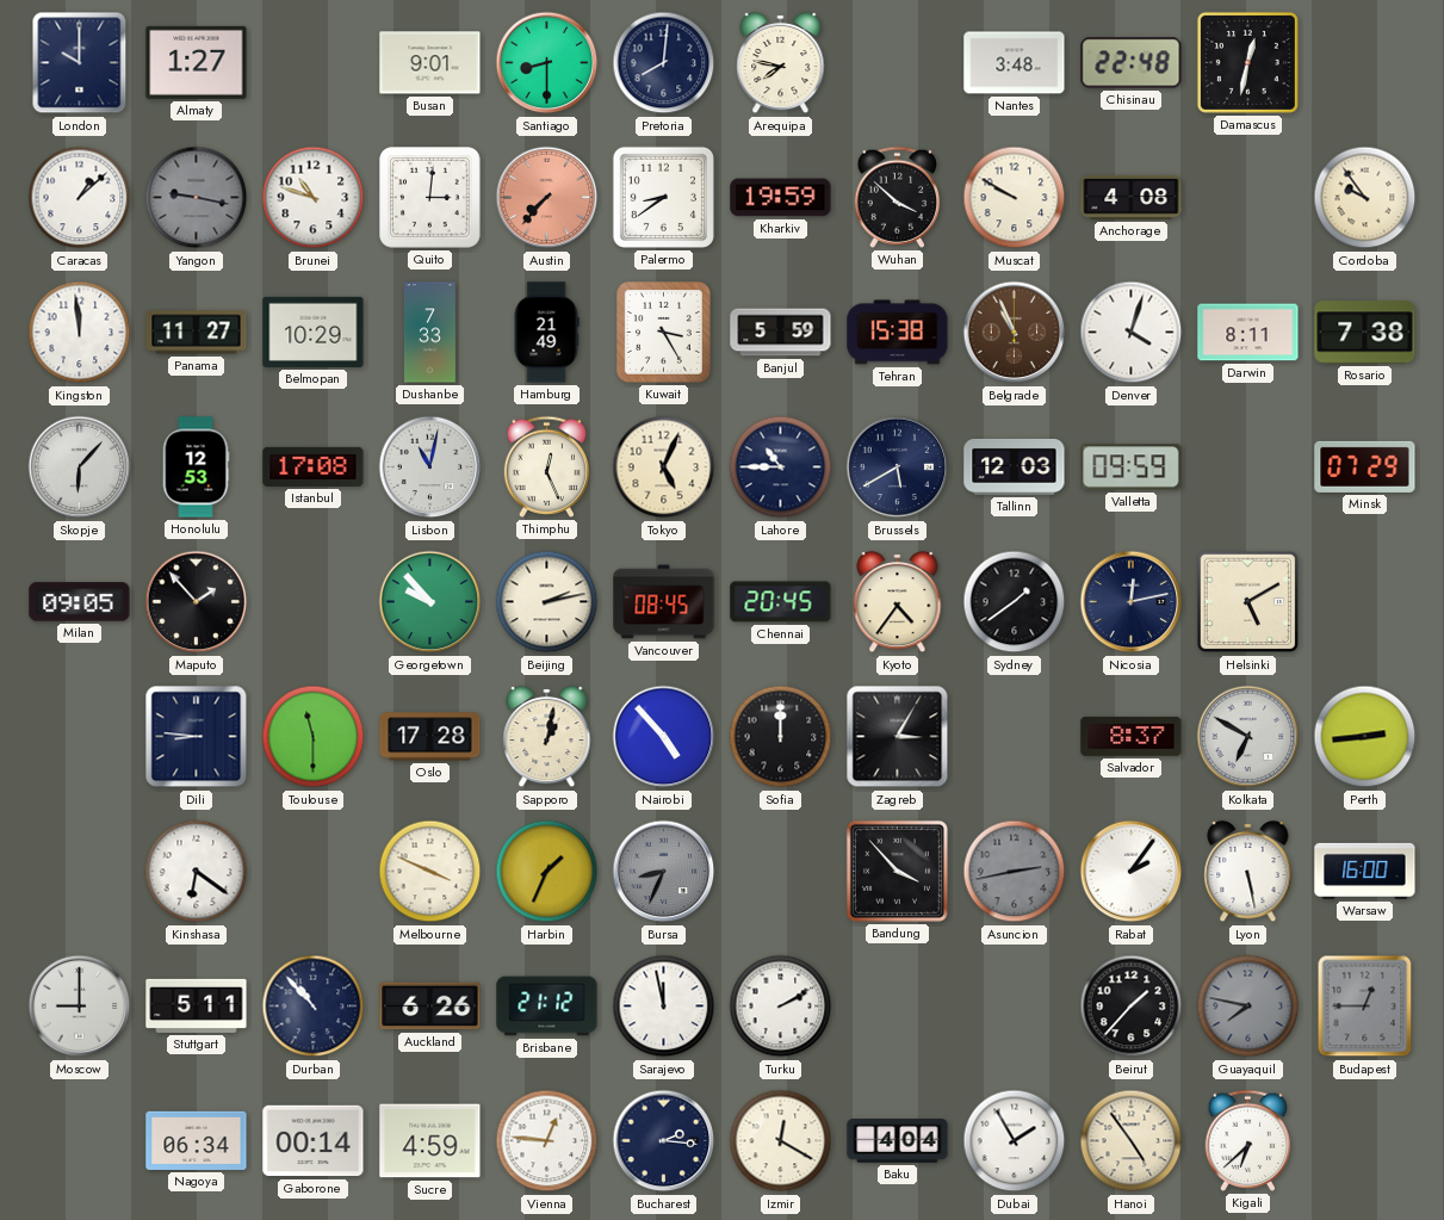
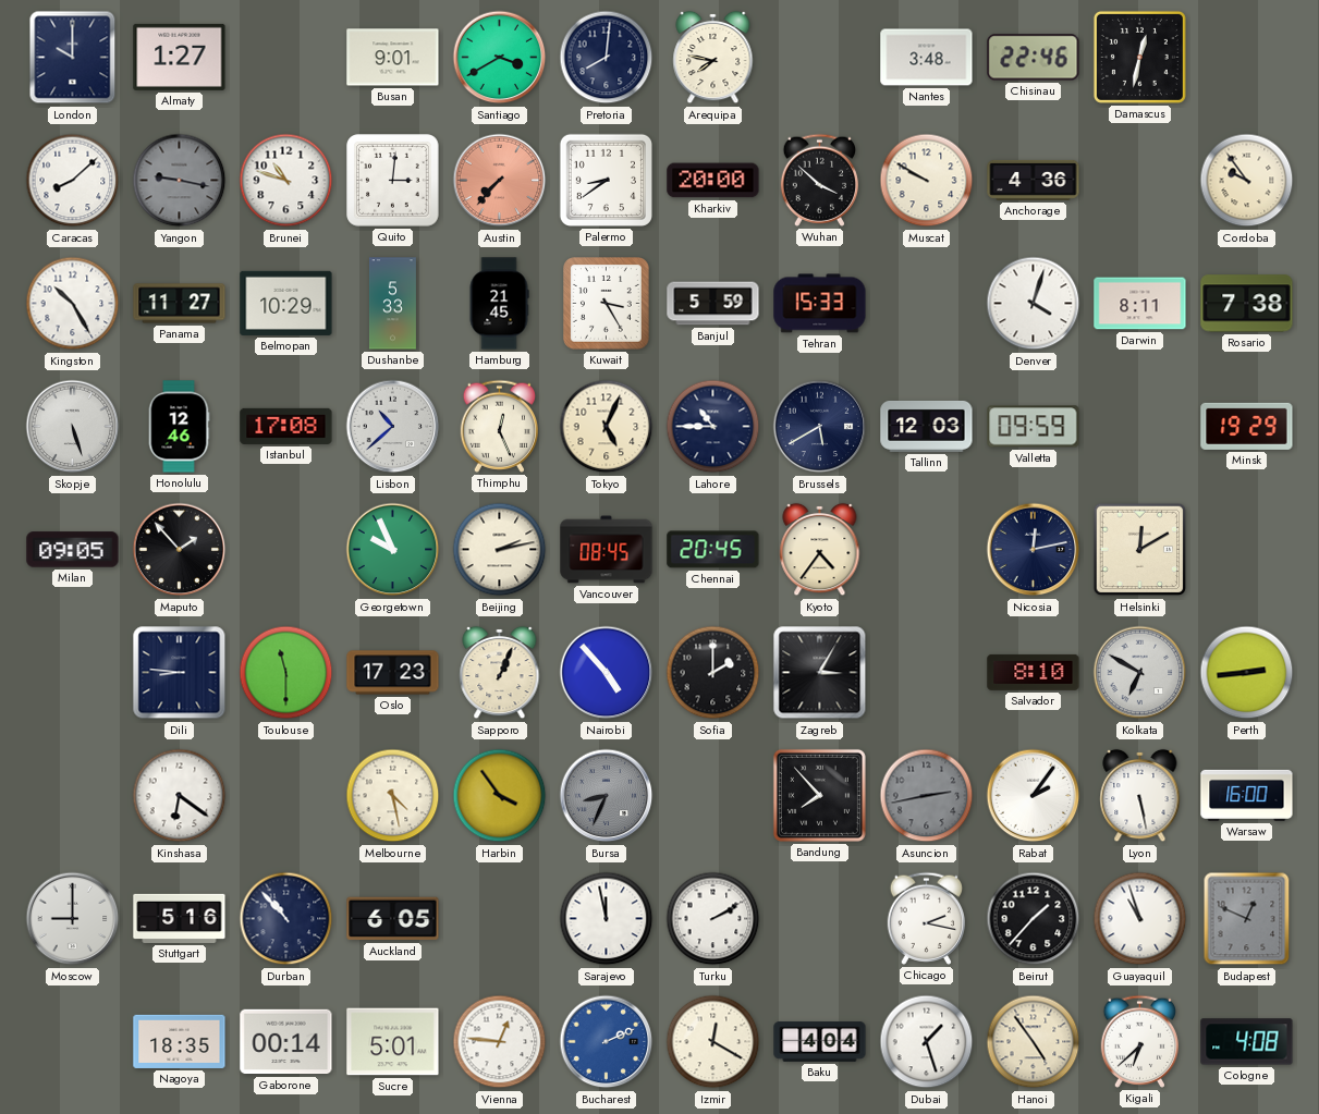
Santiago: 8:30 -> 3:40
Chisinau: 22:48 -> 22:46
Caracas: 1:08 -> 8:08
Kharkiv: 19:59 -> 20:00
Anchorage: 4:08 -> 4:36
Kingston: 11:59 -> 10:25
Dushanbe: 7:33 -> 5:33
Hamburg: 21:49 -> 21:45
Tehran: 15:38 -> 15:33
Belgrade: 10:56 -> none
Skopje: 6:07 -> 5:27
Honolulu: 12:53 -> 12:46
Lisbon: 11:02 -> 10:38
Minsk: 07:29 -> 19:29
Georgetown: 9:53 -> 9:56
Sydney: 1:39 -> none
Helsinki: 5:10 -> 12:10
Oslo: 17:28 -> 17:23
Sapporo: 1:02 -> 1:04
Sofia: 12:00 -> 2:00
Salvador: 8:37 -> 8:10
Melbourne: 3:49 -> 4:28
Harbin: 1:34 -> 3:54
Bandung: 3:53 -> 7:53
Stuttgart: 5:11 -> 5:16
Auckland: 6:26 -> 6:05
Brisbane: 21:12 -> none
Chicago: none -> 2:17
Guayaquil: 7:47 -> 10:57
Guayaquil dial: grey -> white
Budapest: 12:45 -> 12:49
Nagoya: 06:34 -> 18:35
Sucre: 4:59 -> 5:01
Bucharest: 2:16 -> 2:11
Bucharest dial: navy -> blue
Dubai: 1:55 -> 1:27
Cologne: none -> 4:08
